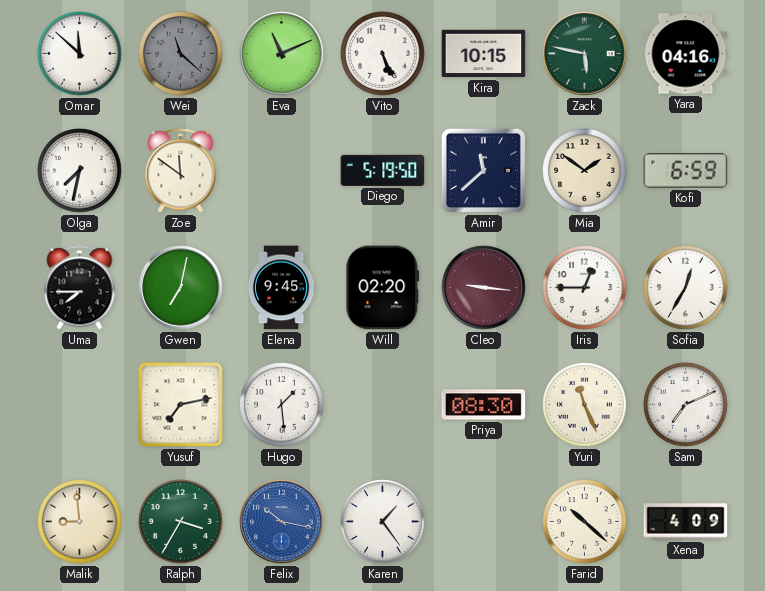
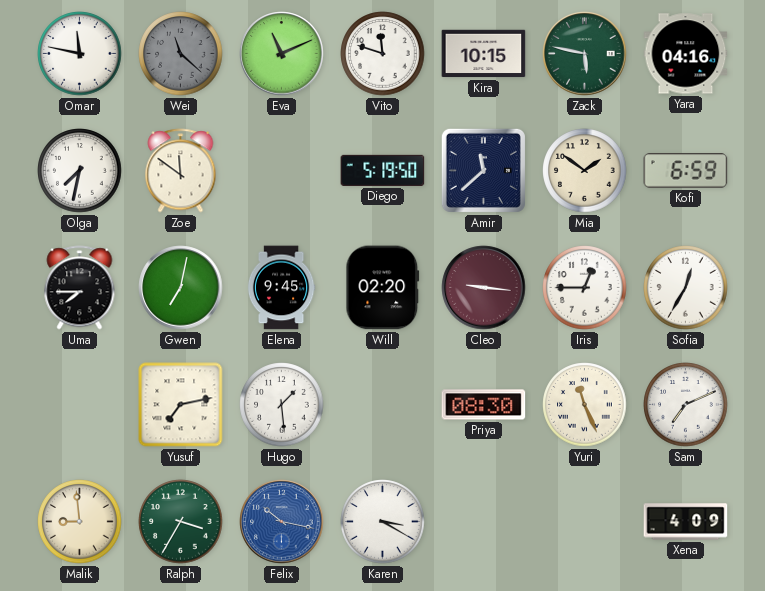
Omar: 11:52 -> 11:47
Vito: 5:26 -> 11:48
Karen: 1:24 -> 3:20
Farid: 10:22 -> none
